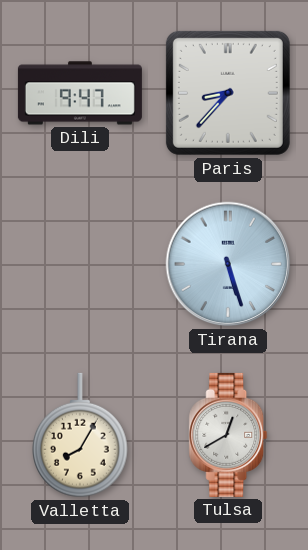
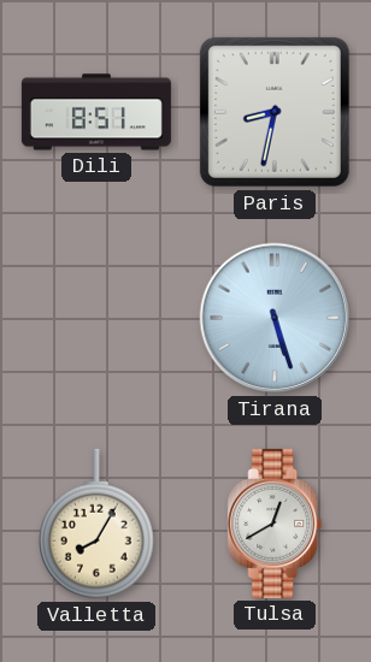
Dili: 9:47 -> 8:51
Paris: 8:37 -> 8:32
